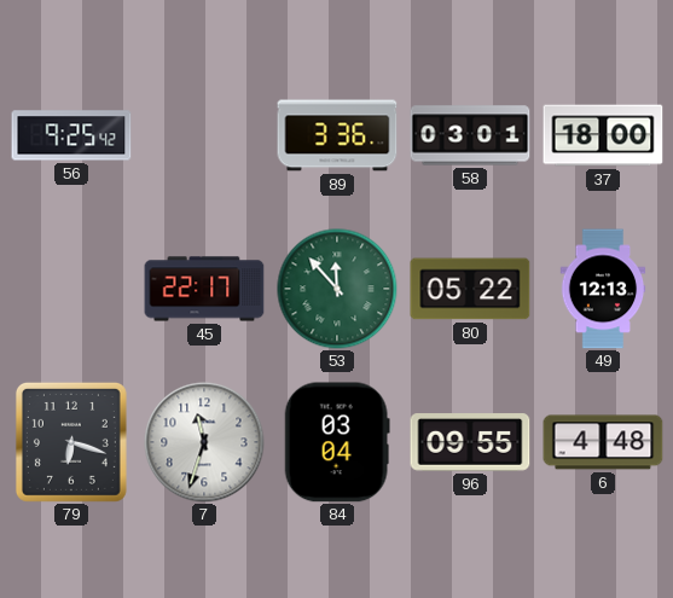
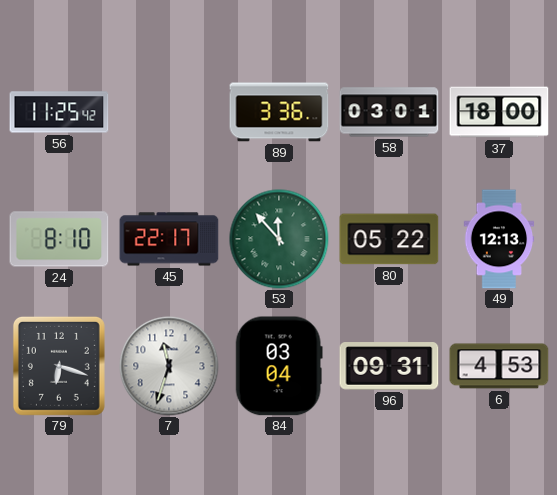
56: 9:25 -> 11:25
24: none -> 8:10
96: 09:55 -> 09:31
6: 4:48 -> 4:53
